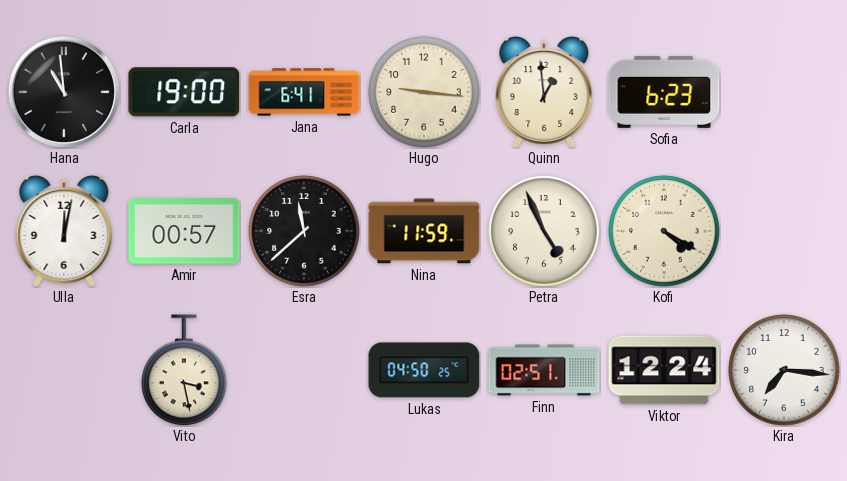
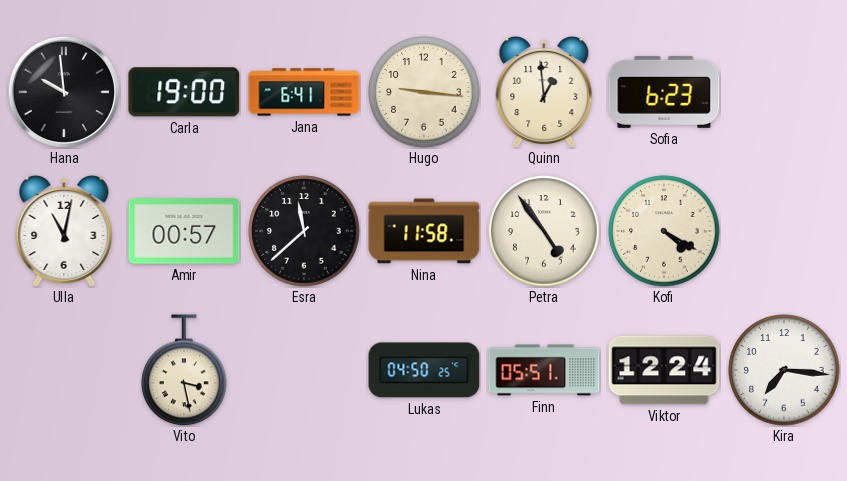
Hana: 10:59 -> 9:59
Ulla: 12:02 -> 11:02
Nina: 11:59 -> 11:58
Petra: 4:56 -> 4:54
Finn: 02:51 -> 05:51
